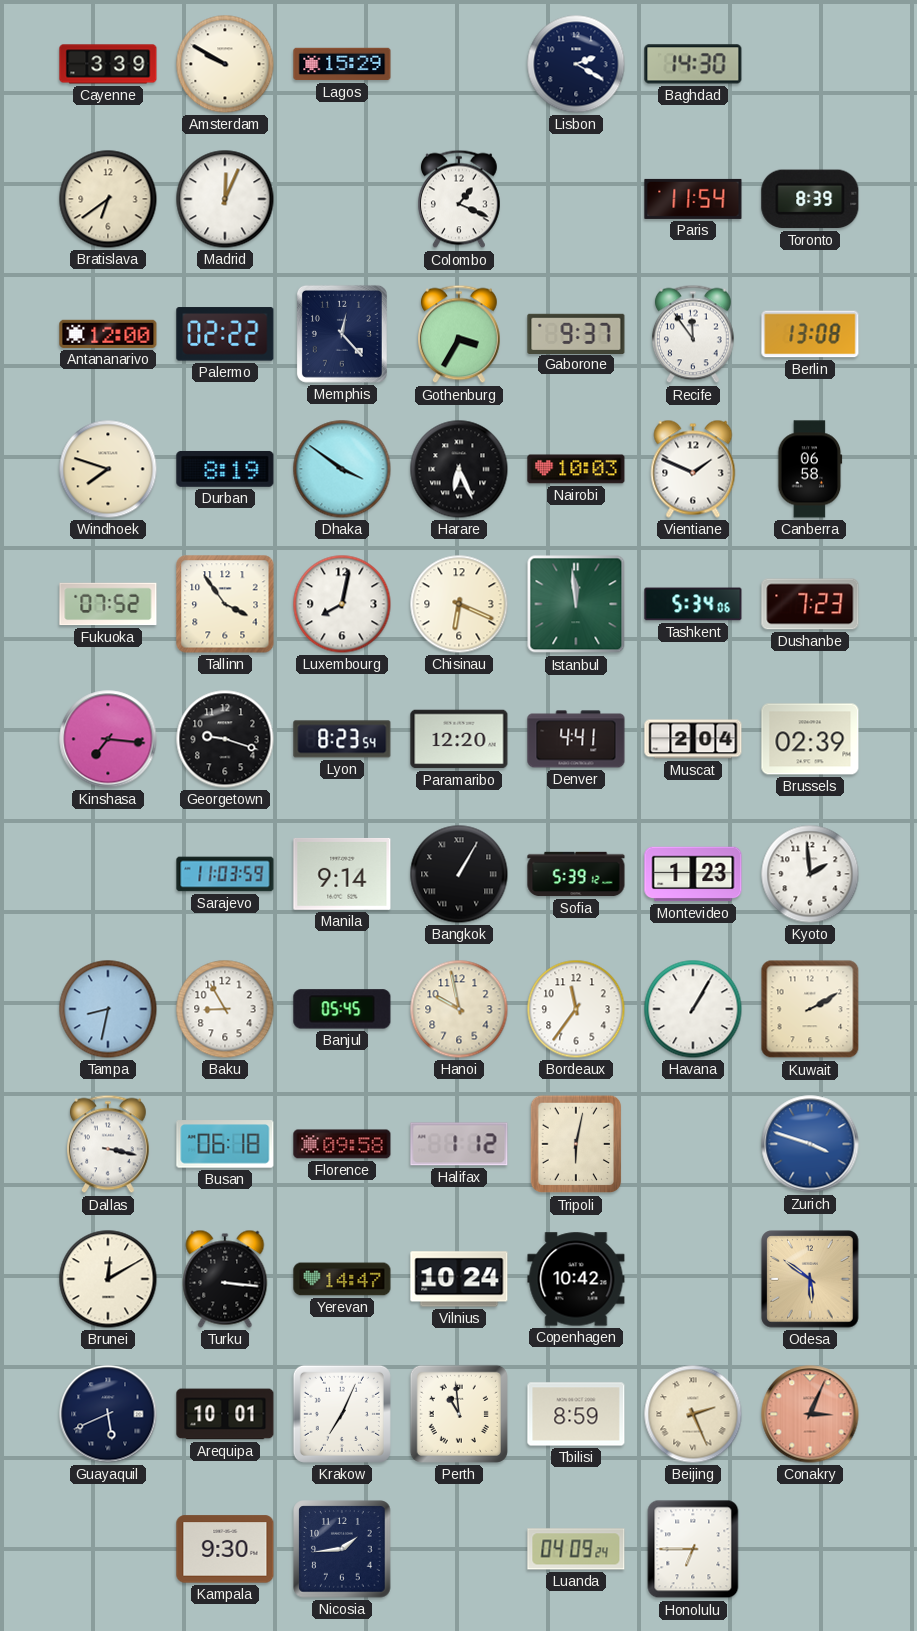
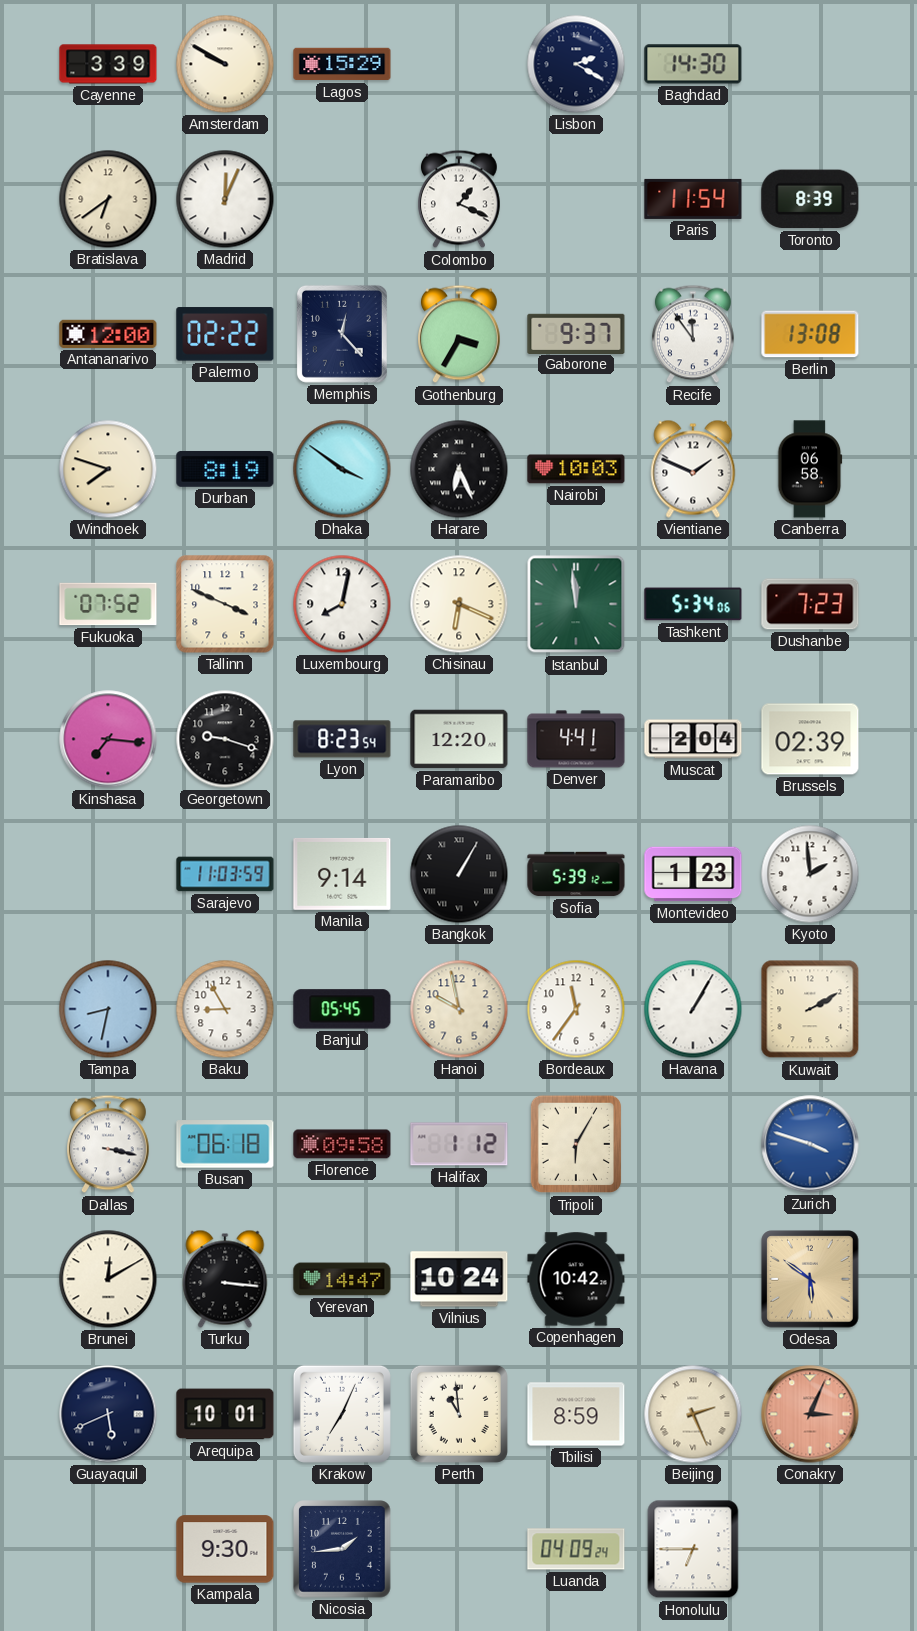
Tallinn: 3:54 -> 3:49
Tripoli: 6:02 -> 6:05
